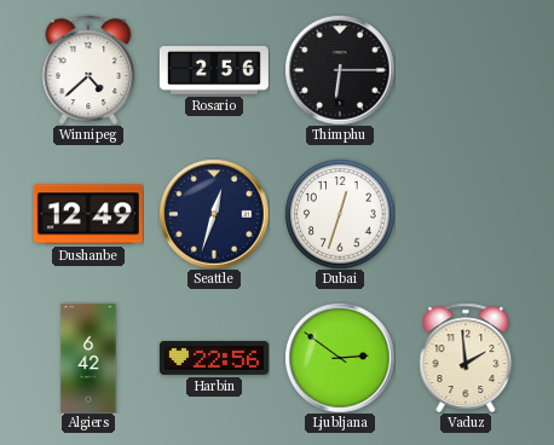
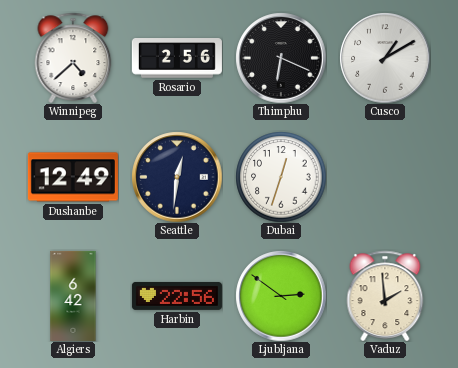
Thimphu: 6:15 -> 6:19
Cusco: none -> 1:10
Seattle: 12:33 -> 12:31
